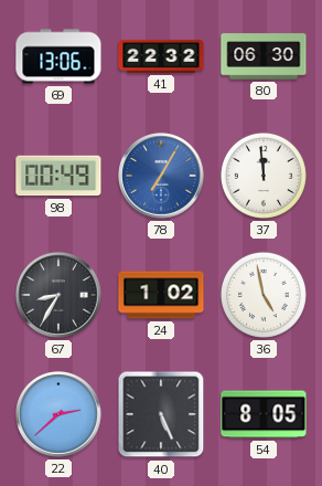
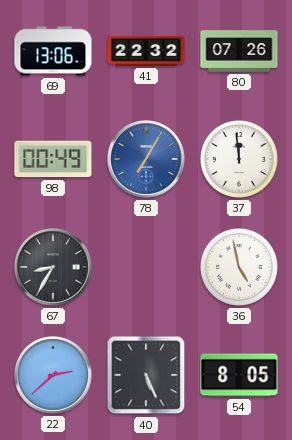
80: 06:30 -> 07:26
24: 1:02 -> none
